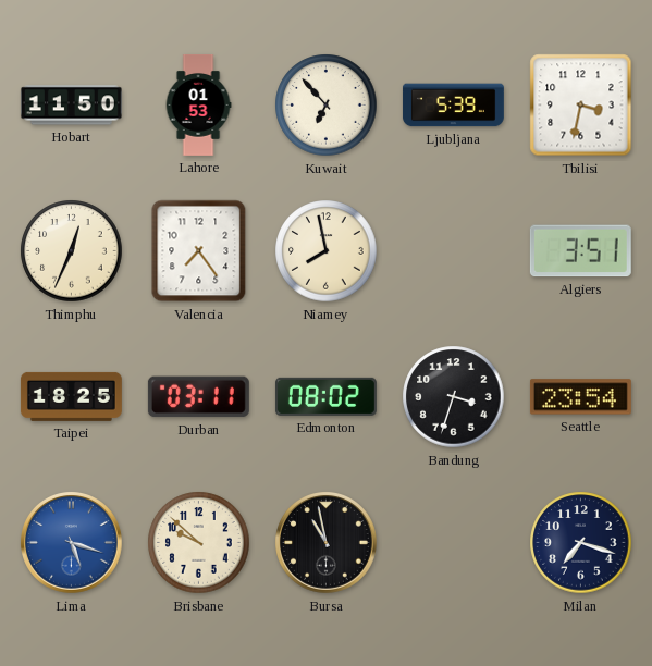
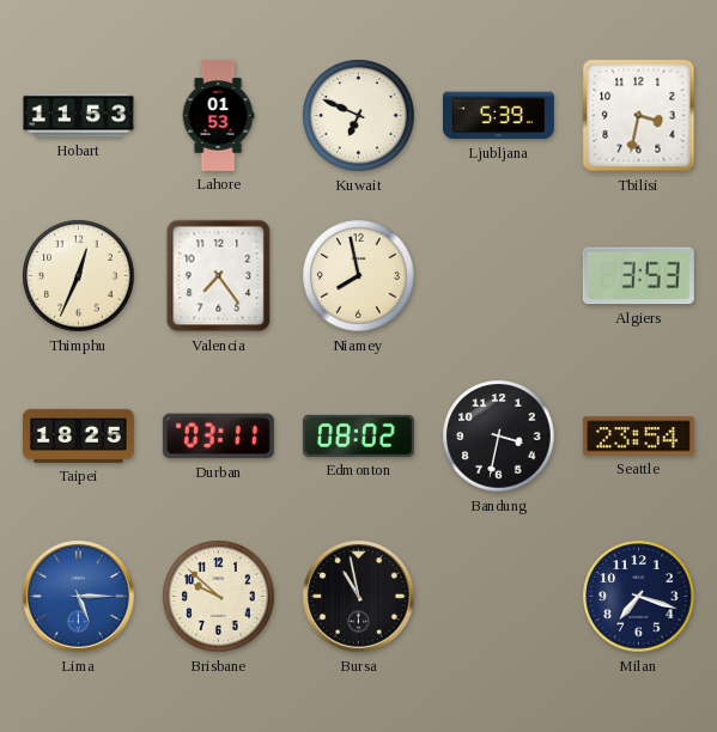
Hobart: 11:50 -> 11:53
Kuwait: 6:53 -> 6:49
Algiers: 3:51 -> 3:53
Bandung: 3:33 -> 3:32
Lima: 5:18 -> 5:15
